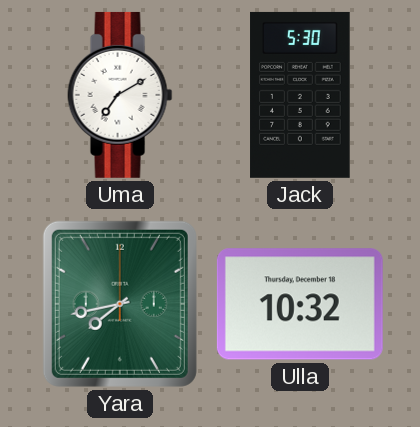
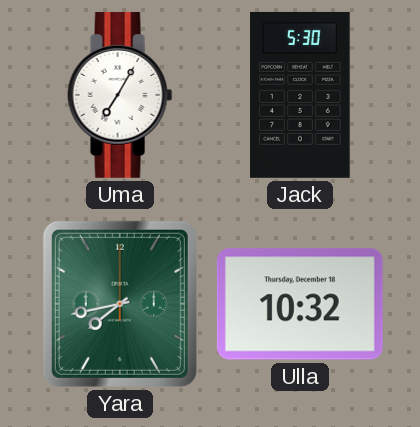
Uma: 7:10 -> 7:05
